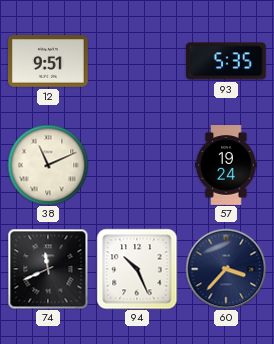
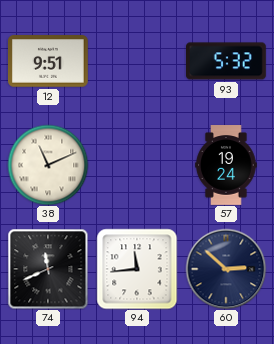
93: 5:35 -> 5:32
94: 10:26 -> 11:44
60: 3:37 -> 2:52
